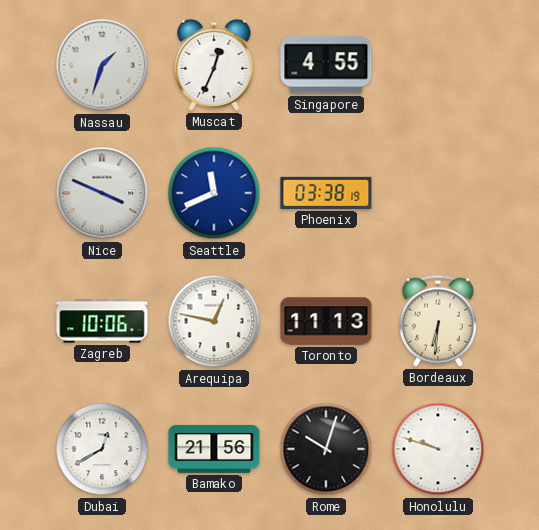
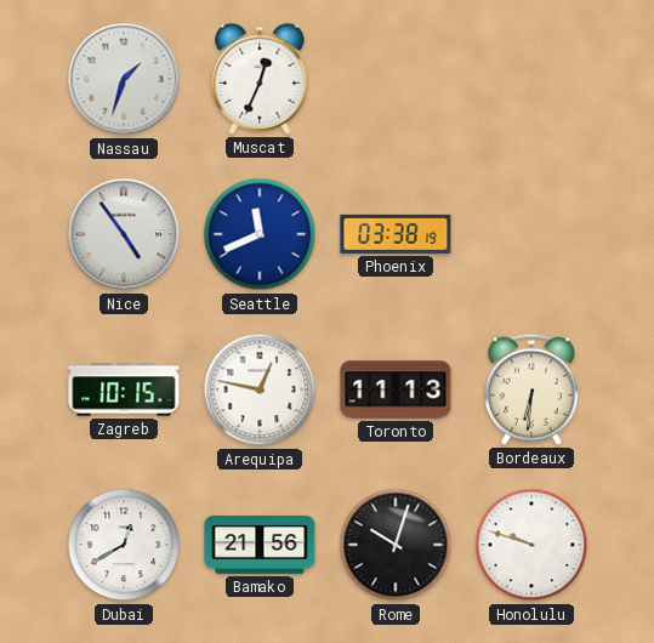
Singapore: 4:55 -> none
Nice: 3:49 -> 4:54
Zagreb: 10:06 -> 10:15
